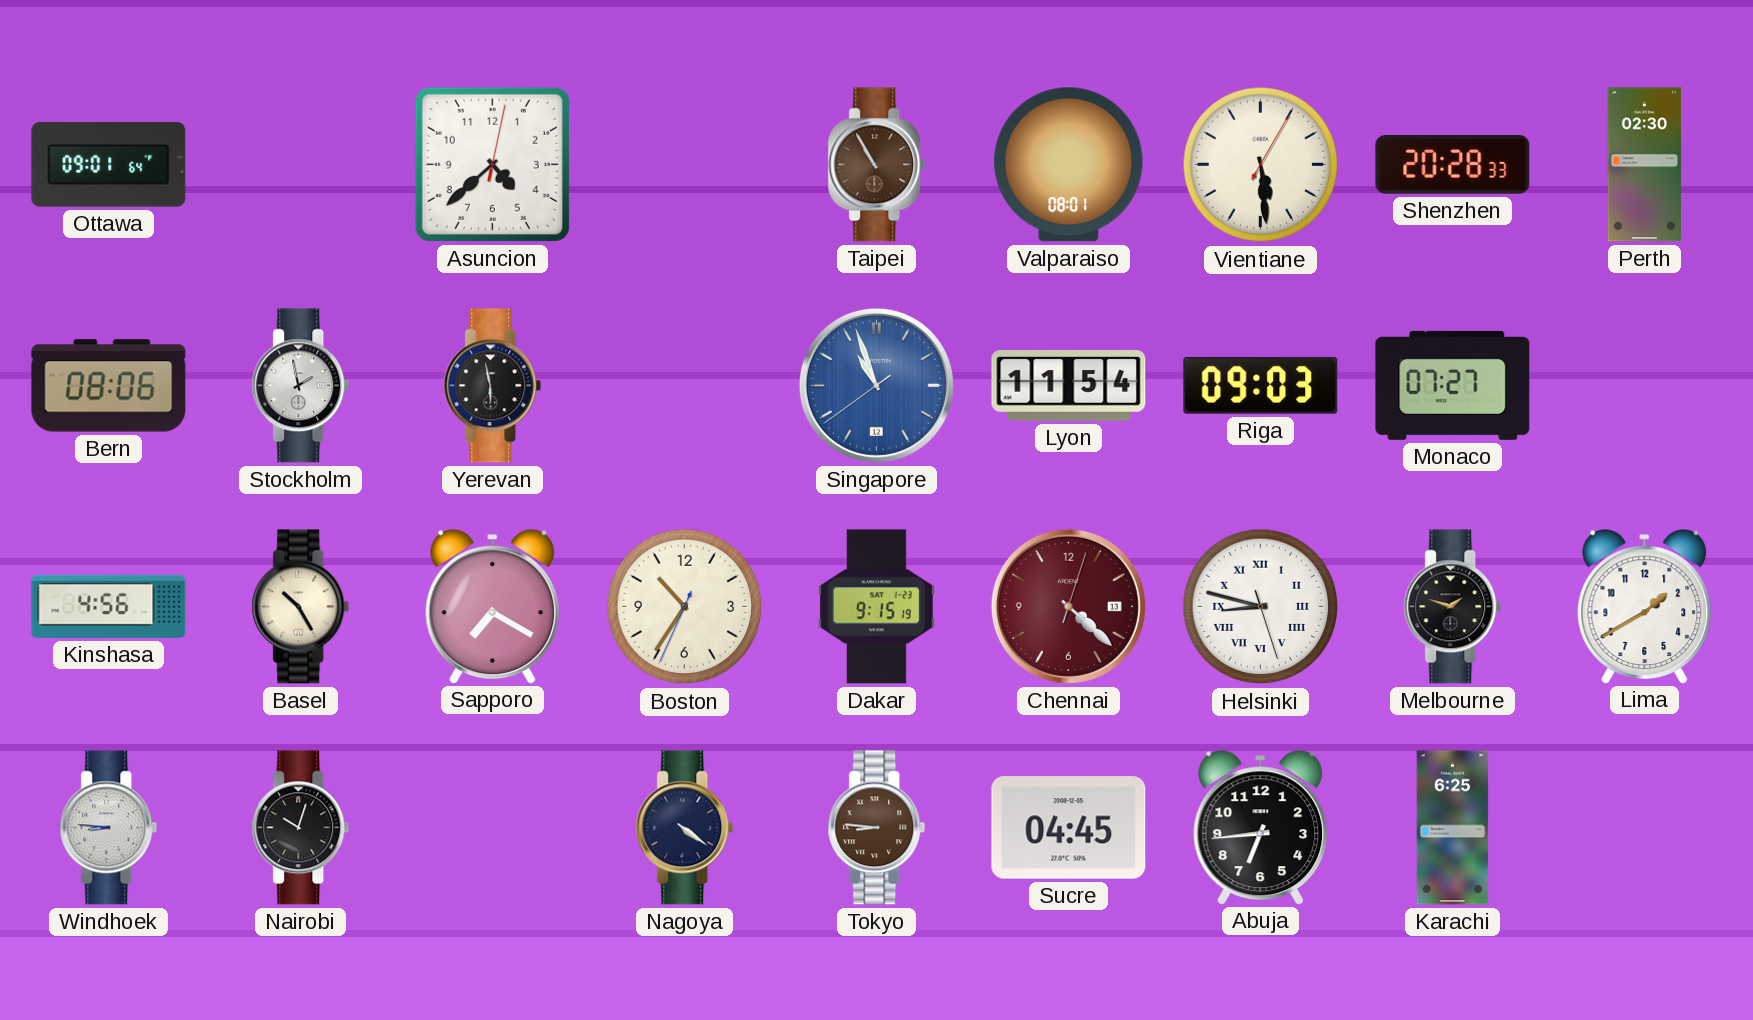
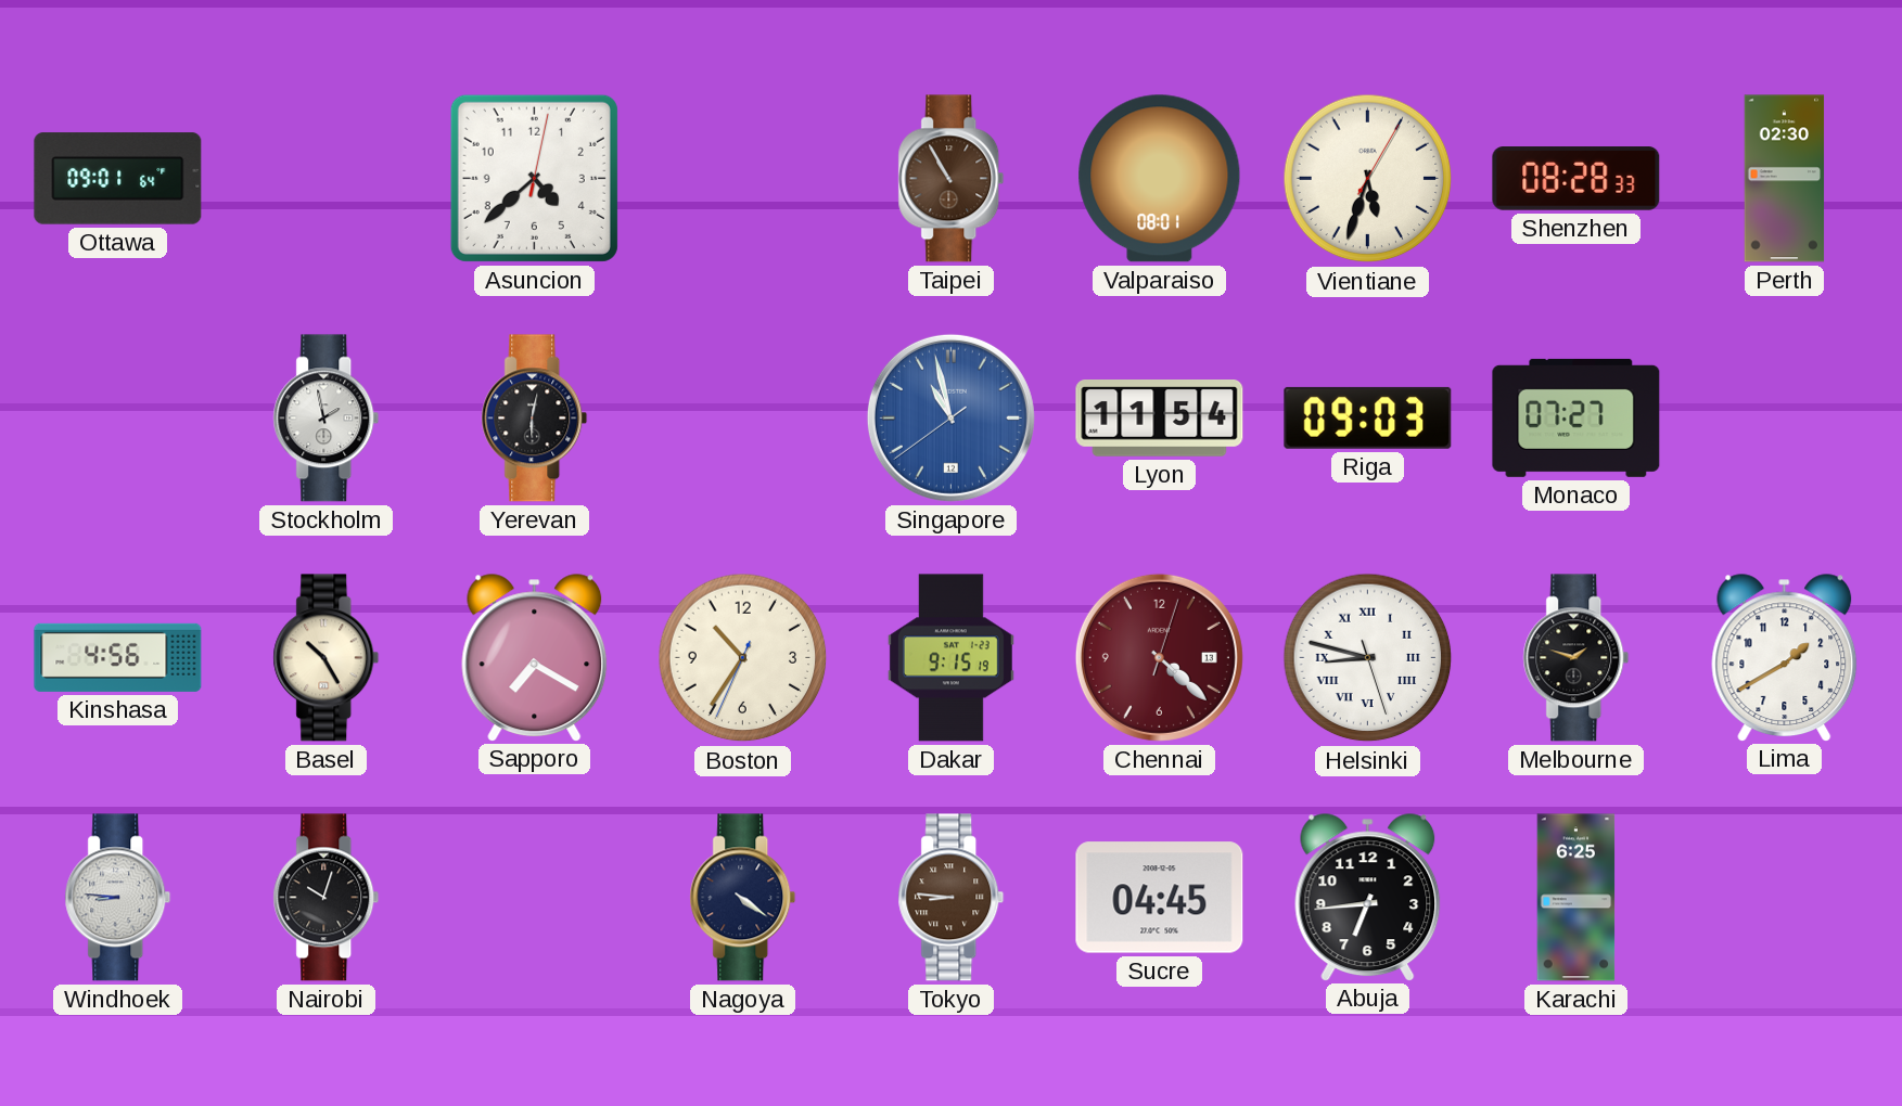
Vientiane: 5:29 -> 5:33
Shenzhen: 20:28 -> 08:28
Bern: 08:06 -> none
Yerevan: 5:58 -> 6:02
Singapore: 10:56 -> 10:57
